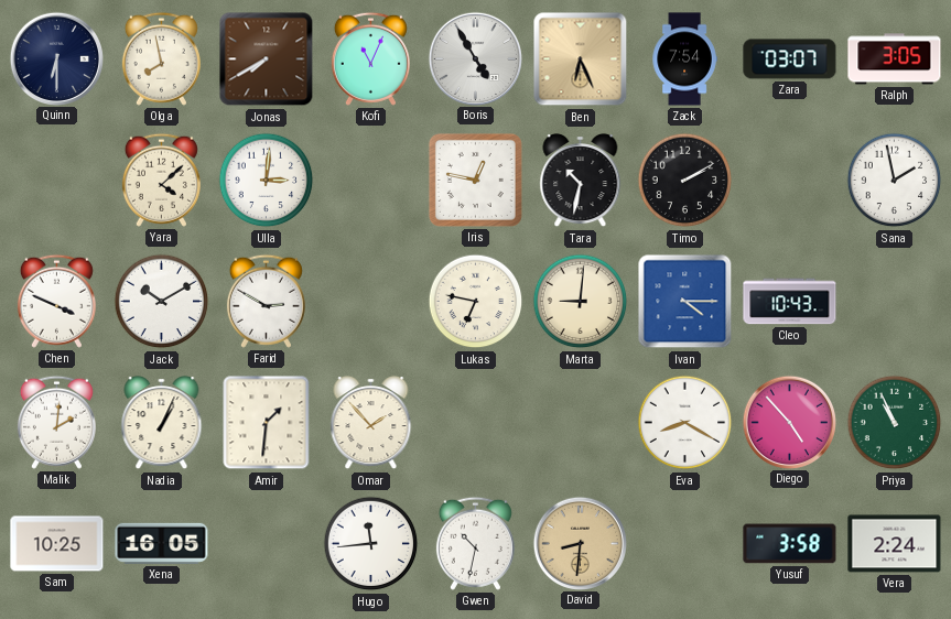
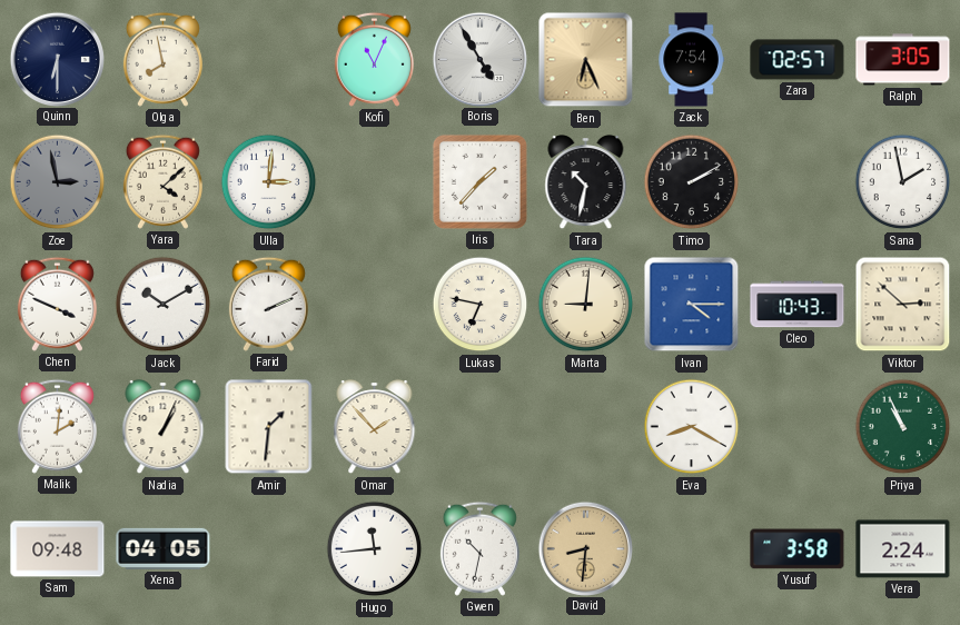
Jonas: 7:40 -> none
Zara: 03:07 -> 02:57
Zoe: none -> 2:58
Iris: 12:47 -> 1:37
Farid: 2:50 -> 2:11
Viktor: none -> 2:52
Diego: 4:53 -> none
Sam: 10:25 -> 09:48
Xena: 16:05 -> 04:05
